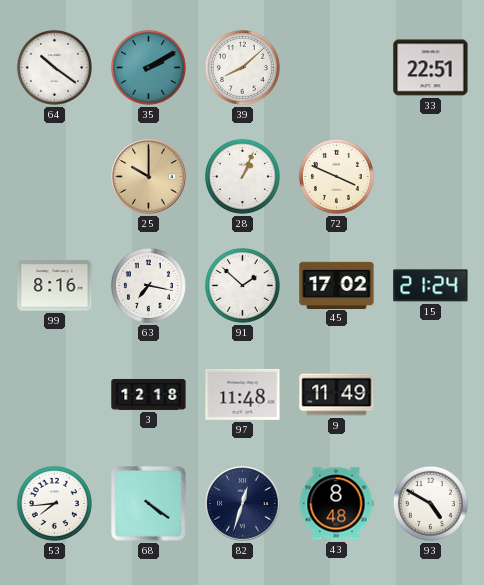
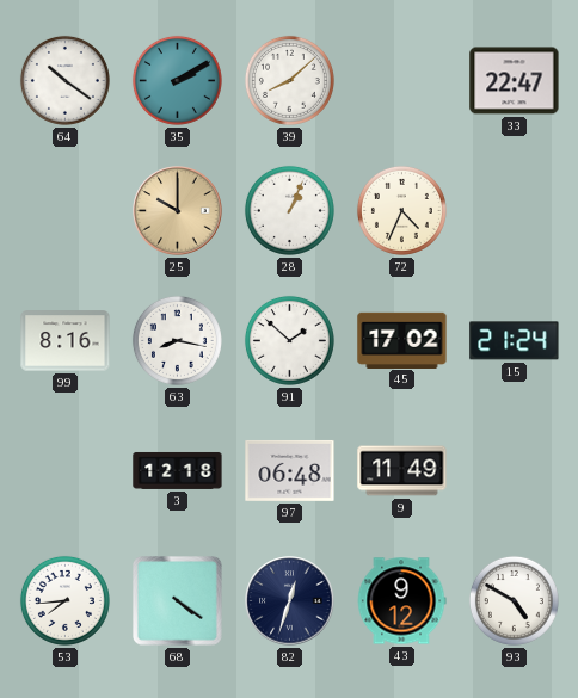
33: 22:51 -> 22:47
72: 3:49 -> 4:34
63: 7:17 -> 8:17
97: 11:48 -> 06:48
43: 8:48 -> 9:12
